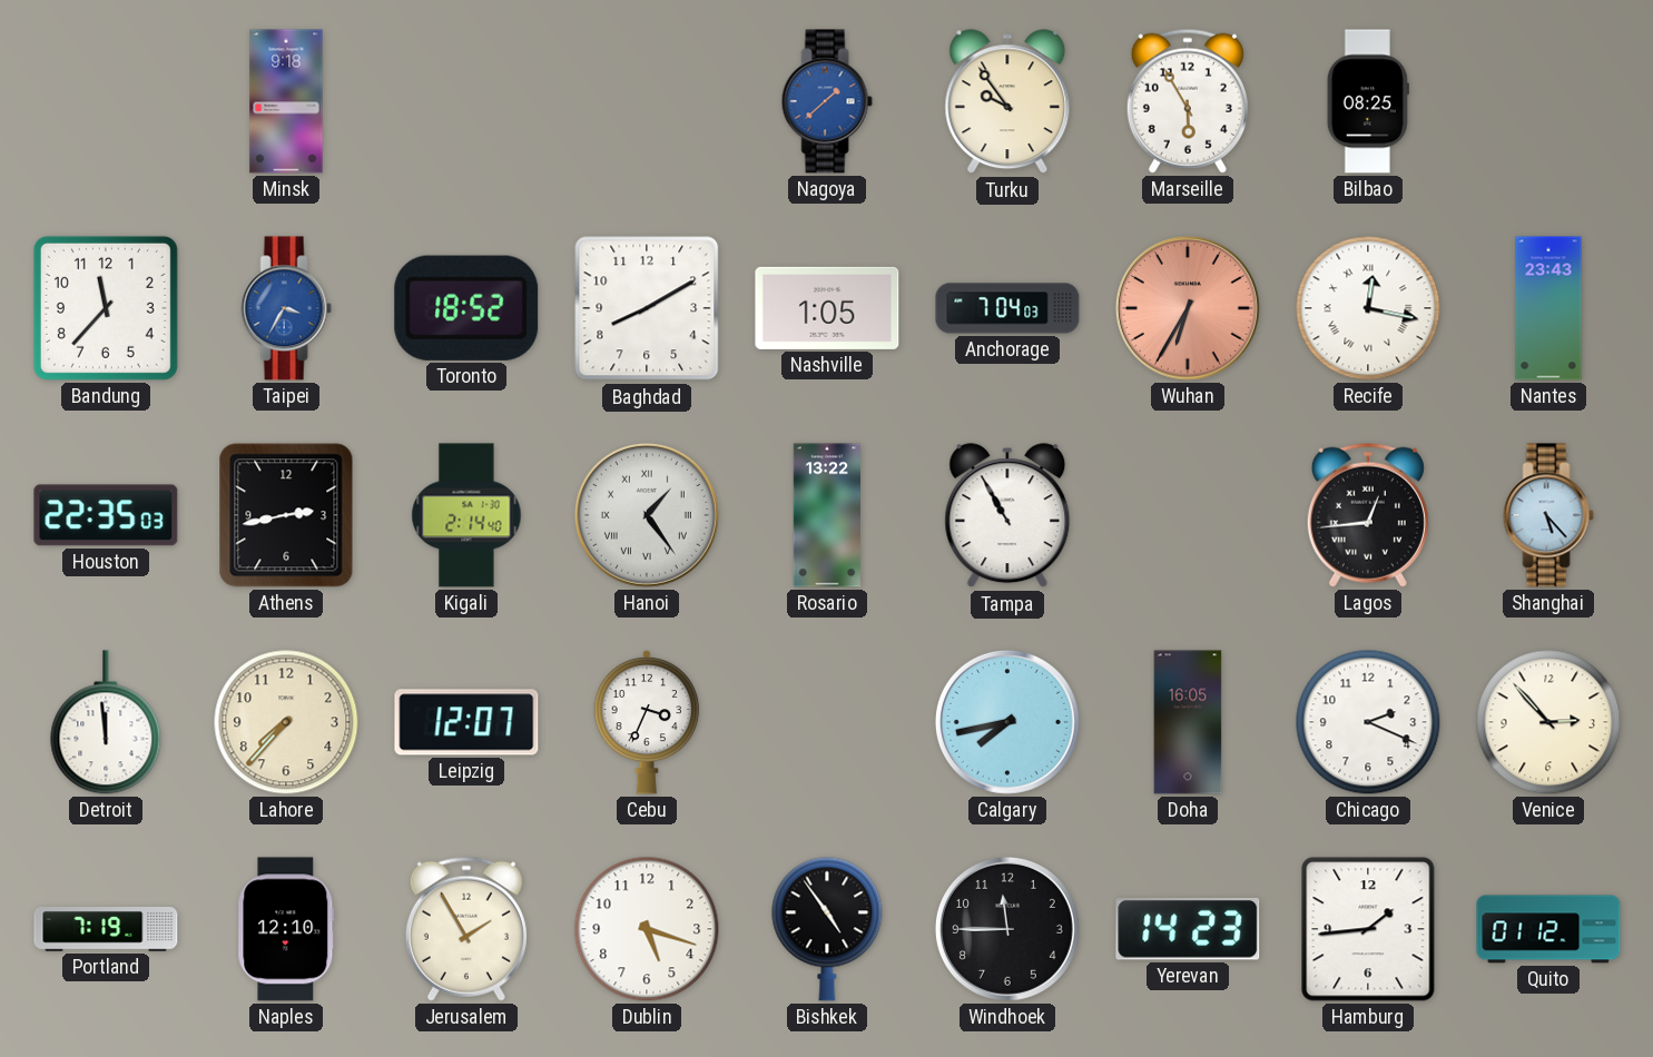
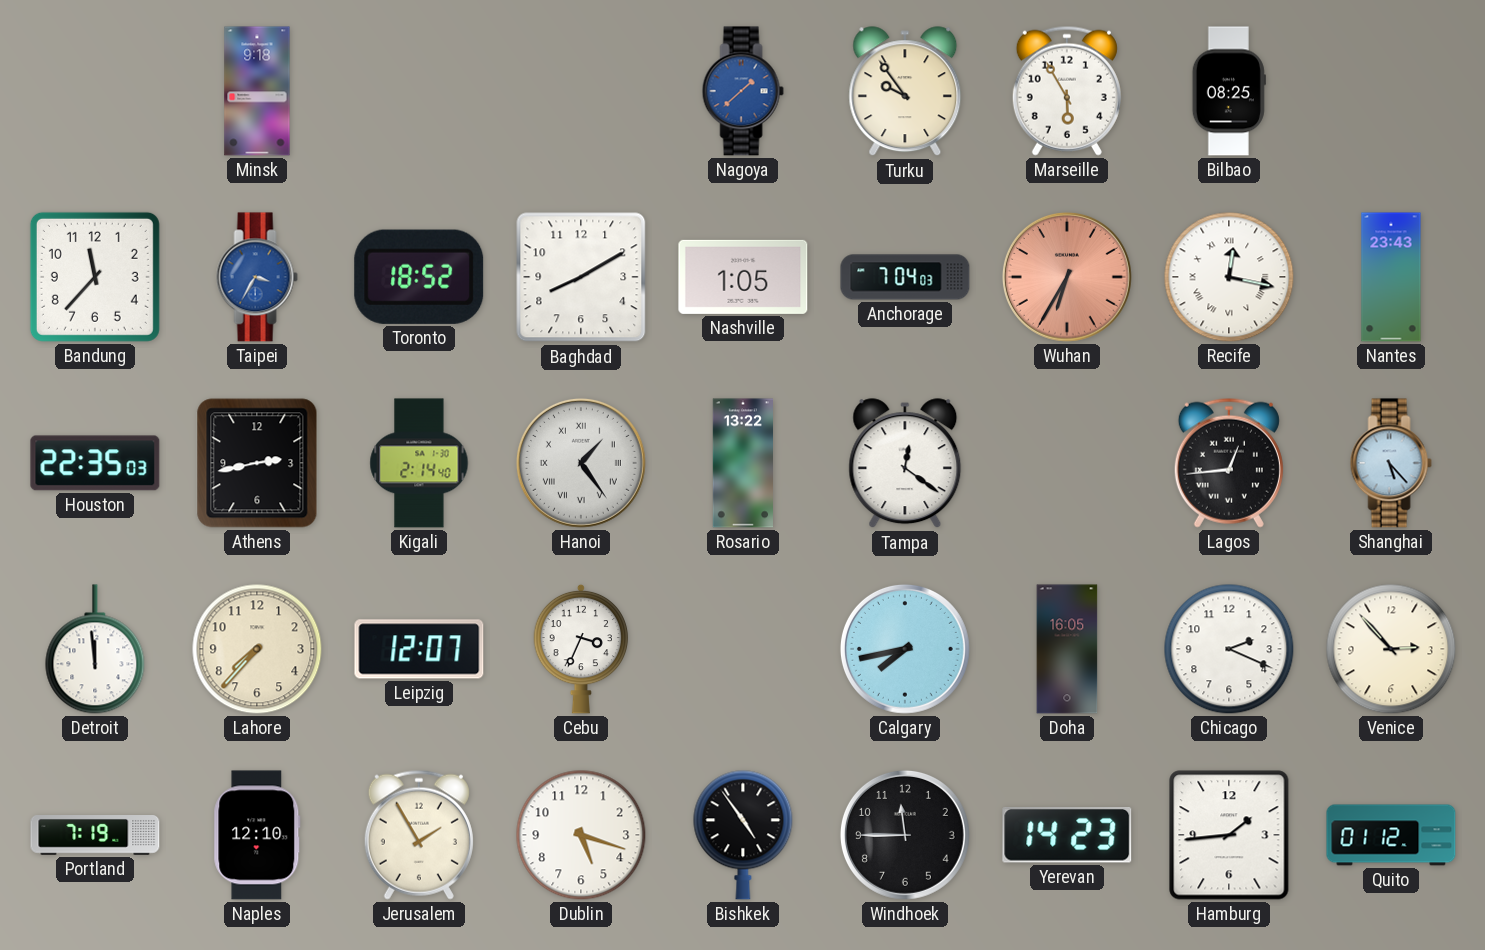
Tampa: 10:55 -> 12:21
